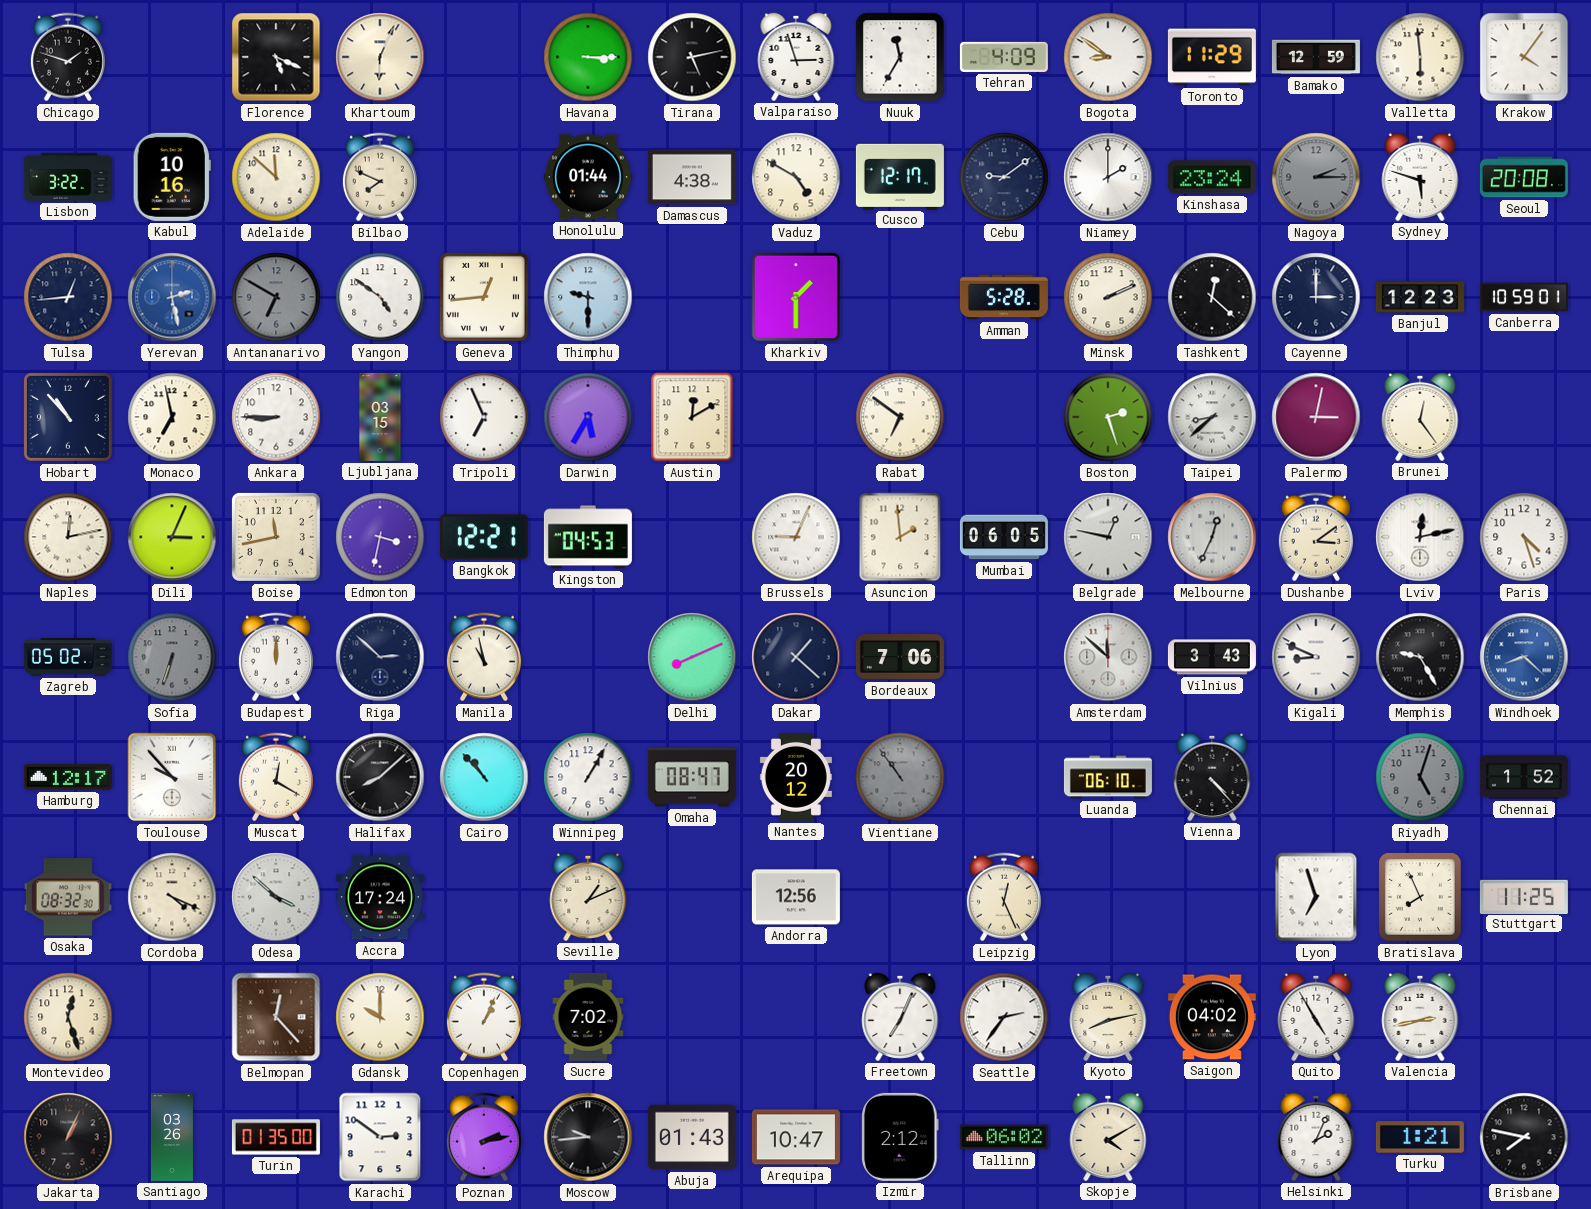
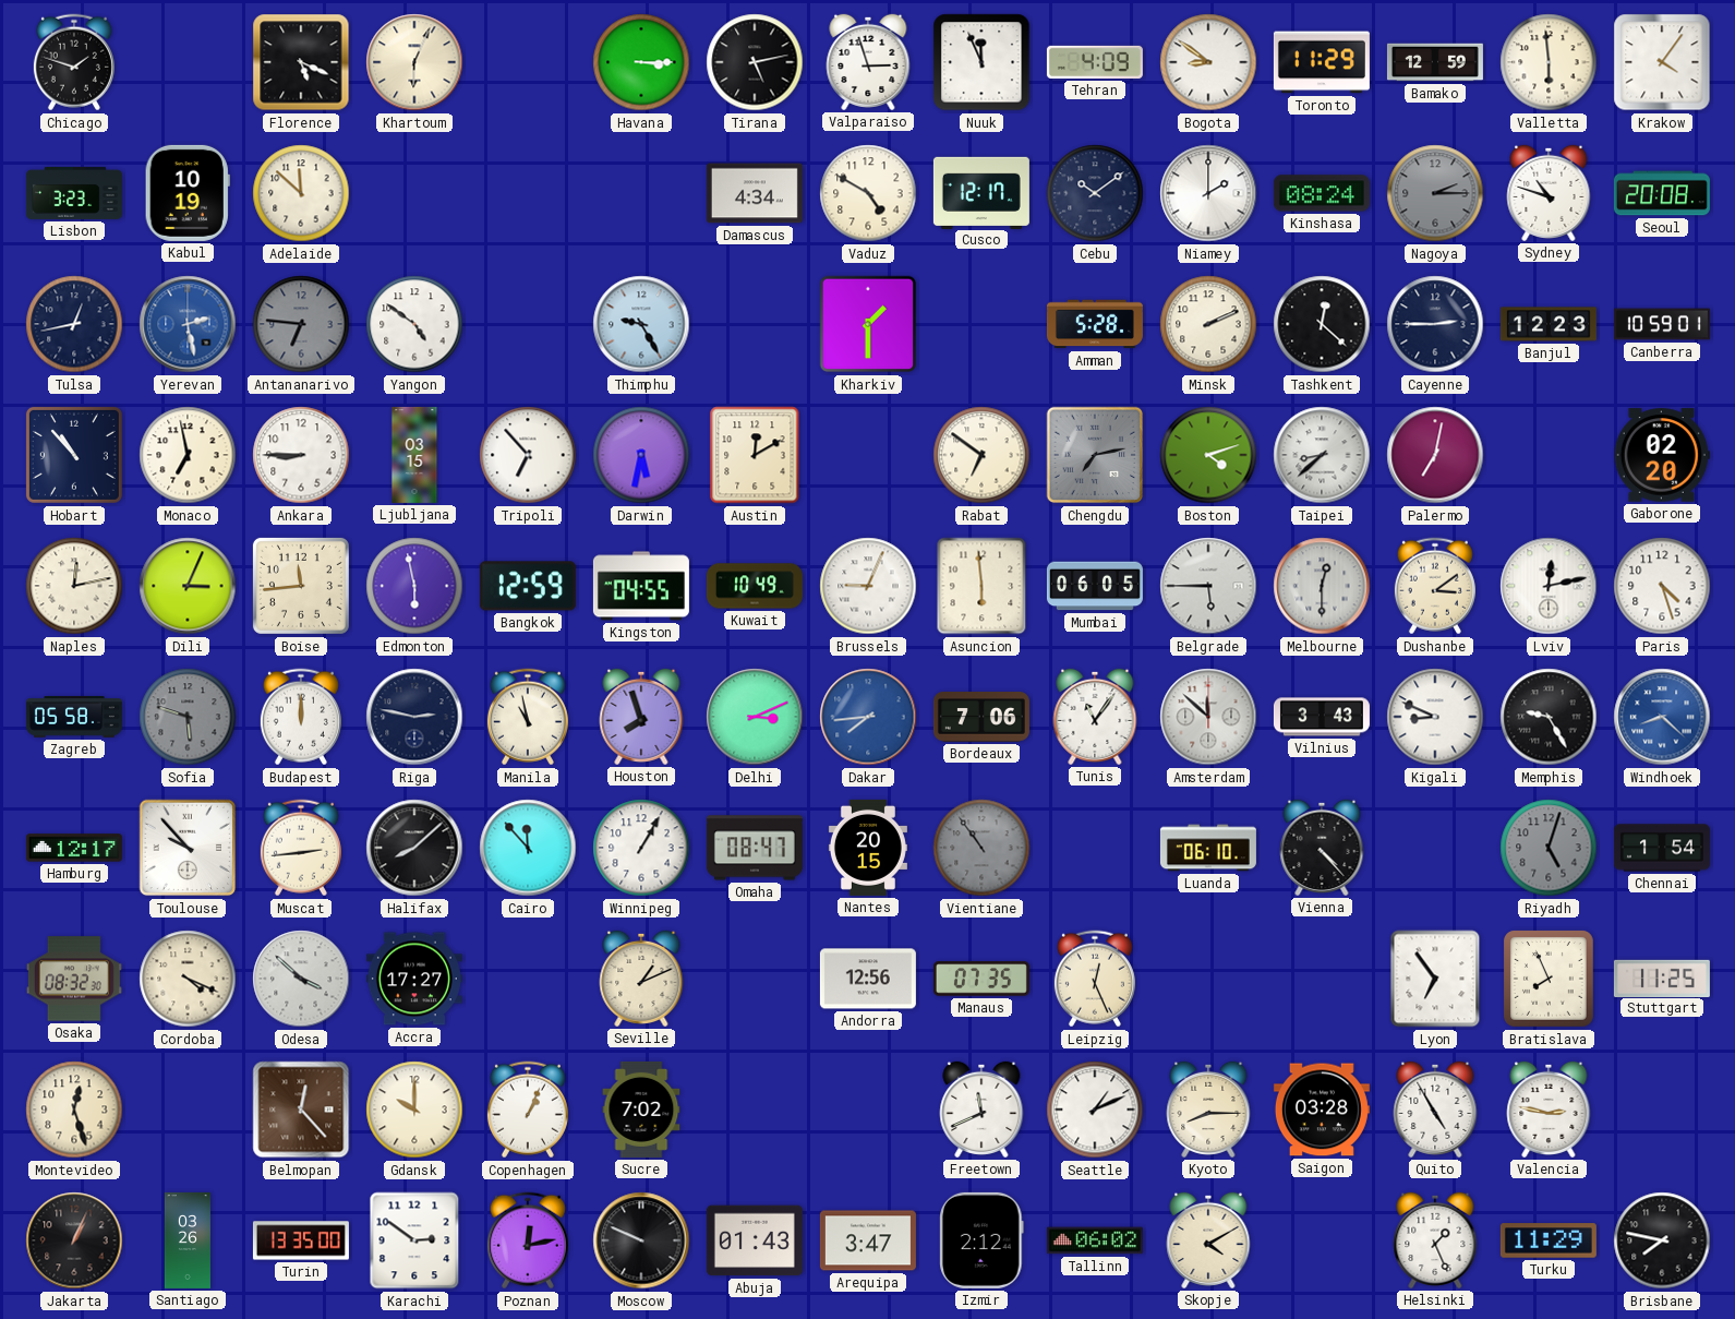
Nuuk: 11:35 -> 11:56
Lisbon: 3:22 -> 3:23
Kabul: 10:16 -> 10:19
Bilbao: 7:49 -> none
Honolulu: 01:44 -> none
Damascus: 4:38 -> 4:34
Cebu: 9:09 -> 10:09
Kinshasa: 23:24 -> 08:24
Sydney: 5:48 -> 10:48
Tulsa: 12:44 -> 12:43
Antananarivo: 6:50 -> 6:46
Geneva: 12:44 -> none
Thimphu: 9:30 -> 9:25
Cayenne: 3:00 -> 2:45
Tripoli: 6:56 -> 6:53
Darwin: 5:35 -> 5:32
Chengdu: none -> 7:13
Boston: 2:27 -> 4:12
Palermo: 3:02 -> 7:02
Brunei: 12:24 -> none
Gaborone: none -> 02:20
Boise: 11:43 -> 11:44
Edmonton: 3:32 -> 5:58
Bangkok: 12:21 -> 12:59
Kingston: 04:53 -> 04:55
Kuwait: none -> 10:49
Asuncion: 1:59 -> 5:59
Belgrade: 12:47 -> 5:45
Melbourne: 12:34 -> 12:30
Zagreb: 05:02 -> 05:58
Sofia: 6:33 -> 5:48
Riga: 2:52 -> 2:47
Houston: none -> 7:57
Delhi: 8:11 -> 3:11
Dakar: 1:22 -> 7:44
Dakar dial: navy -> blue
Tunis: none -> 11:06
Muscat: 12:20 -> 2:44
Cairo: 10:53 -> 11:53
Nantes: 20:12 -> 20:15
Chennai: 1:52 -> 1:54
Accra: 17:24 -> 17:27
Manaus: none -> 07:35
Lyon: 6:57 -> 6:54
Freetown: 7:04 -> 11:41
Seattle: 2:36 -> 1:11
Kyoto: 8:13 -> 8:15
Saigon: 04:02 -> 03:28
Valencia: 2:43 -> 2:47
Turin: 01:35 -> 13:35
Poznan: 2:13 -> 12:13
Moscow: 9:44 -> 9:49
Arequipa: 10:47 -> 3:47
Helsinki: 2:04 -> 1:26
Turku: 1:21 -> 11:29
